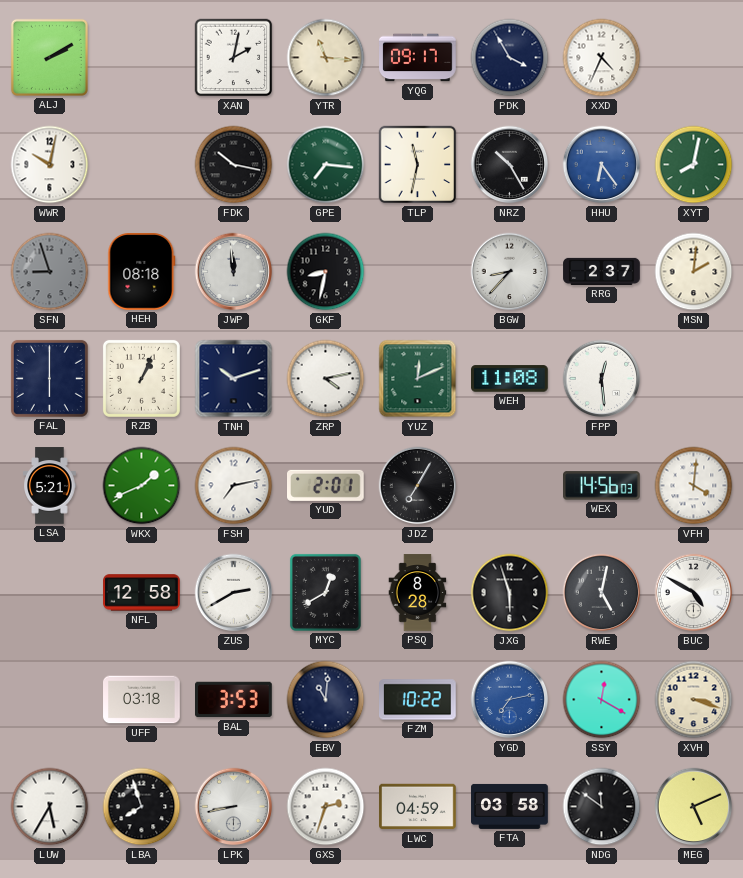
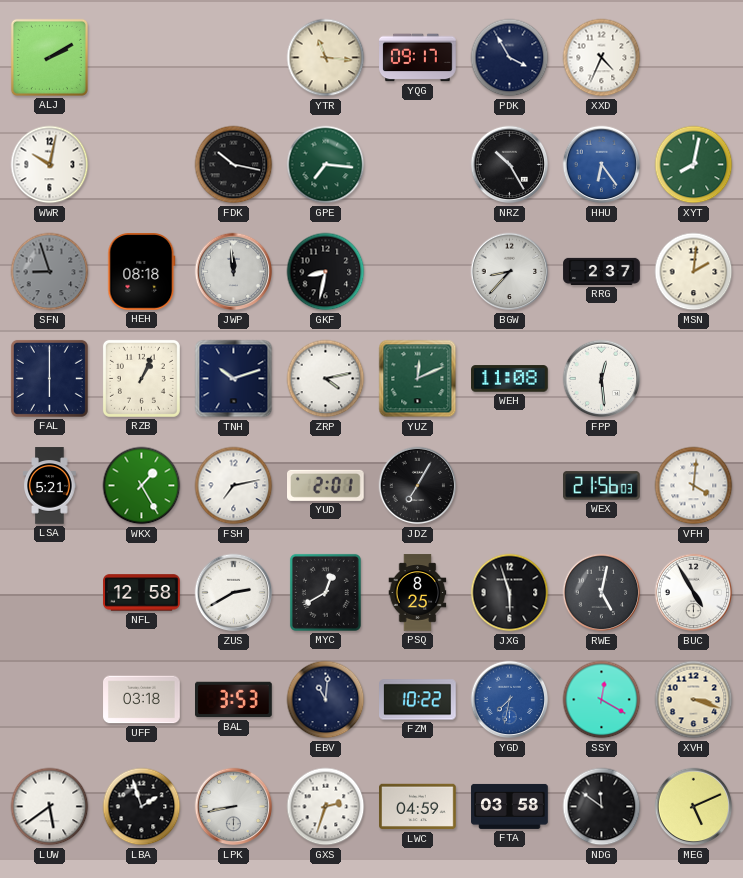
XAN: 2:02 -> none
TLP: 11:32 -> none
WKX: 1:41 -> 1:25
WEX: 14:56 -> 21:56
PSQ: 8:28 -> 8:25
BUC: 4:50 -> 4:55
YGD: 7:13 -> 7:32
LUW: 5:35 -> 5:39
LBA: 7:57 -> 1:57
